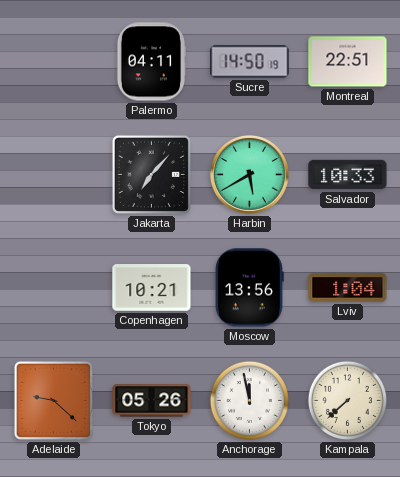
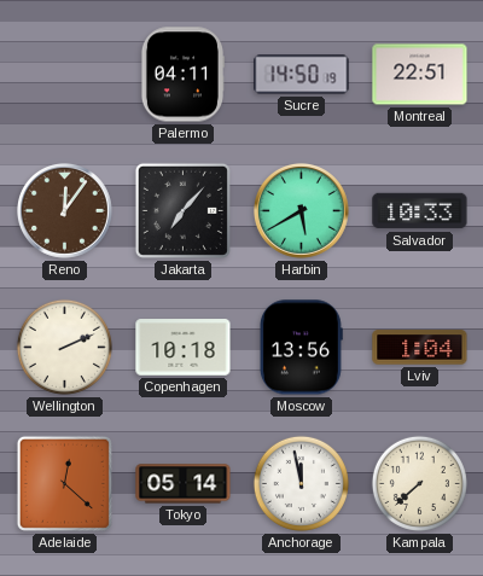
Reno: none -> 12:06
Wellington: none -> 2:11
Copenhagen: 10:21 -> 10:18
Adelaide: 9:22 -> 12:22
Tokyo: 05:26 -> 05:14
